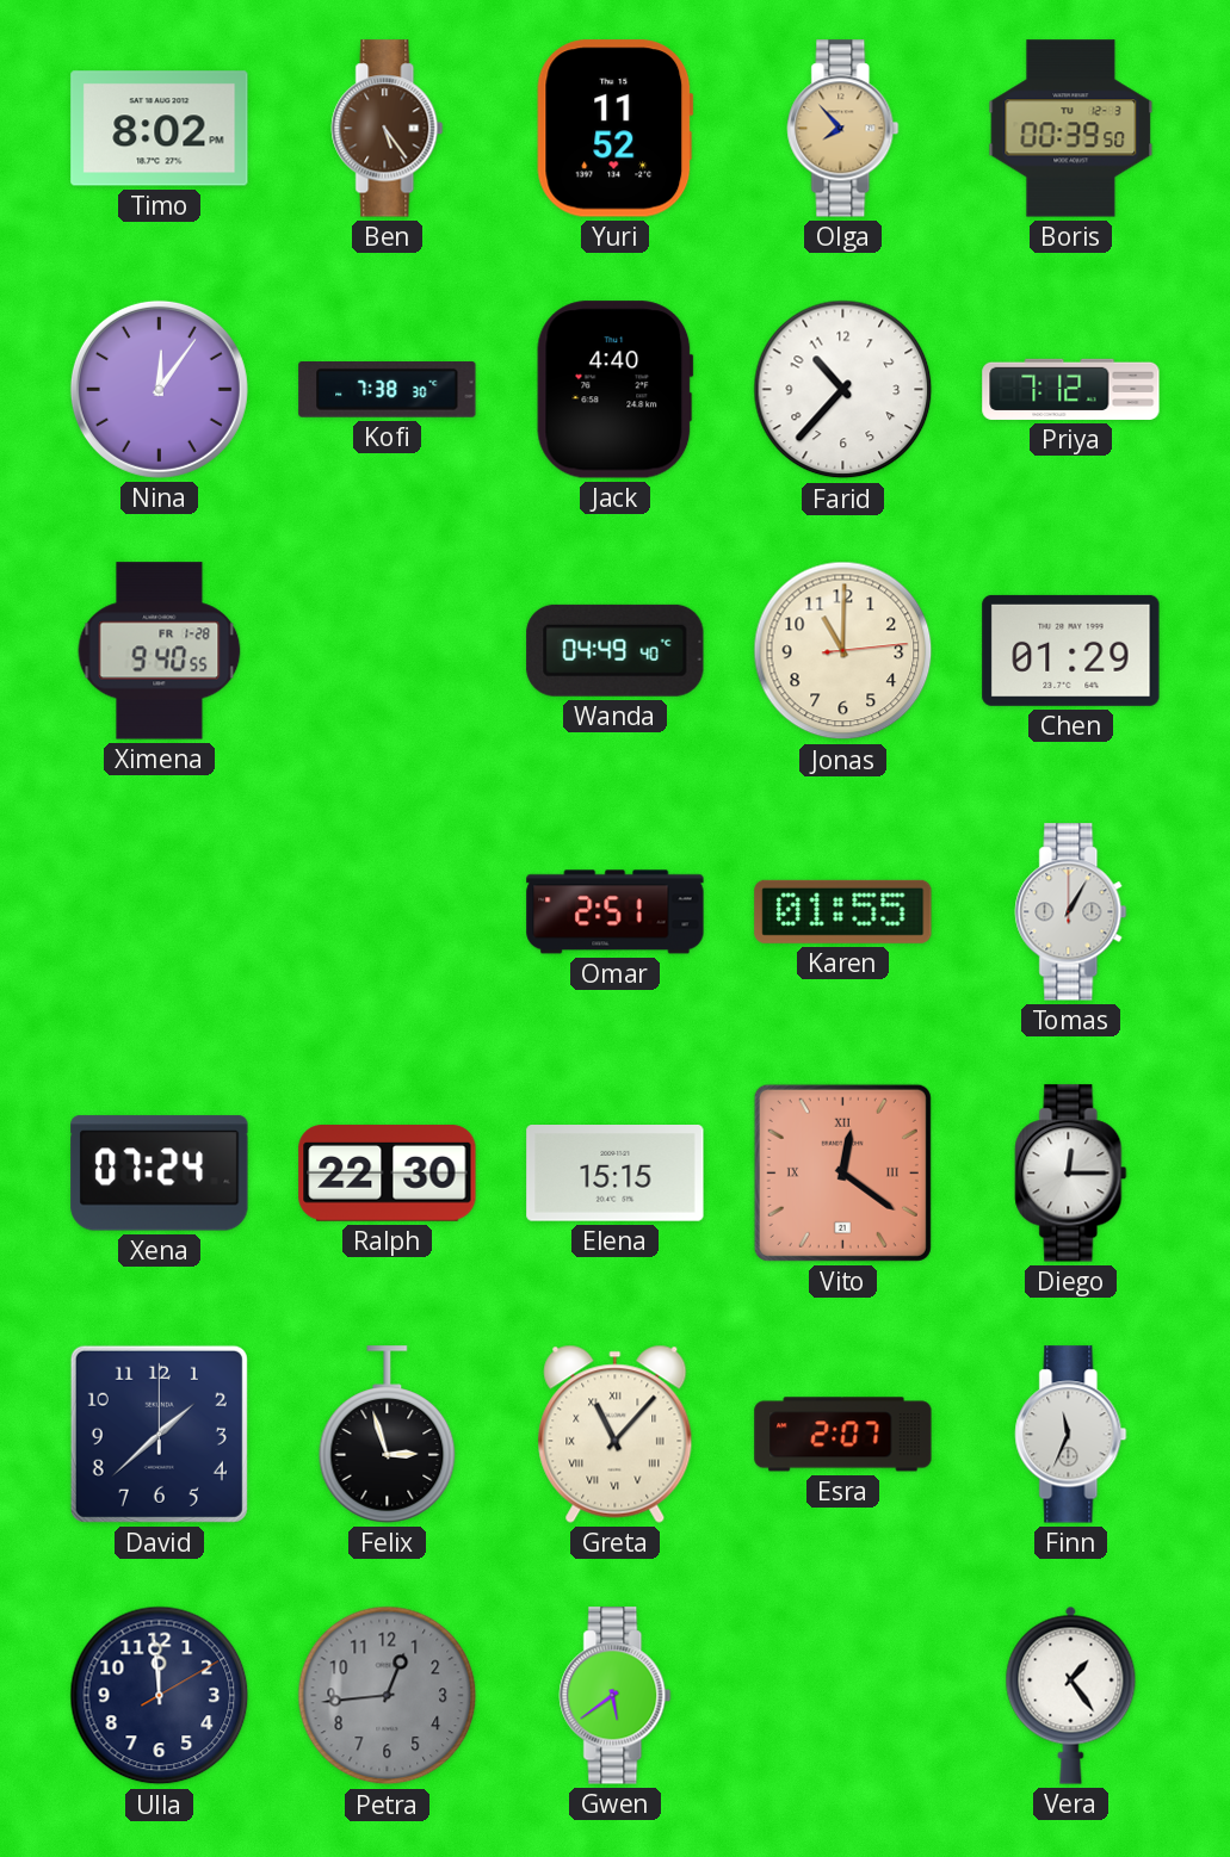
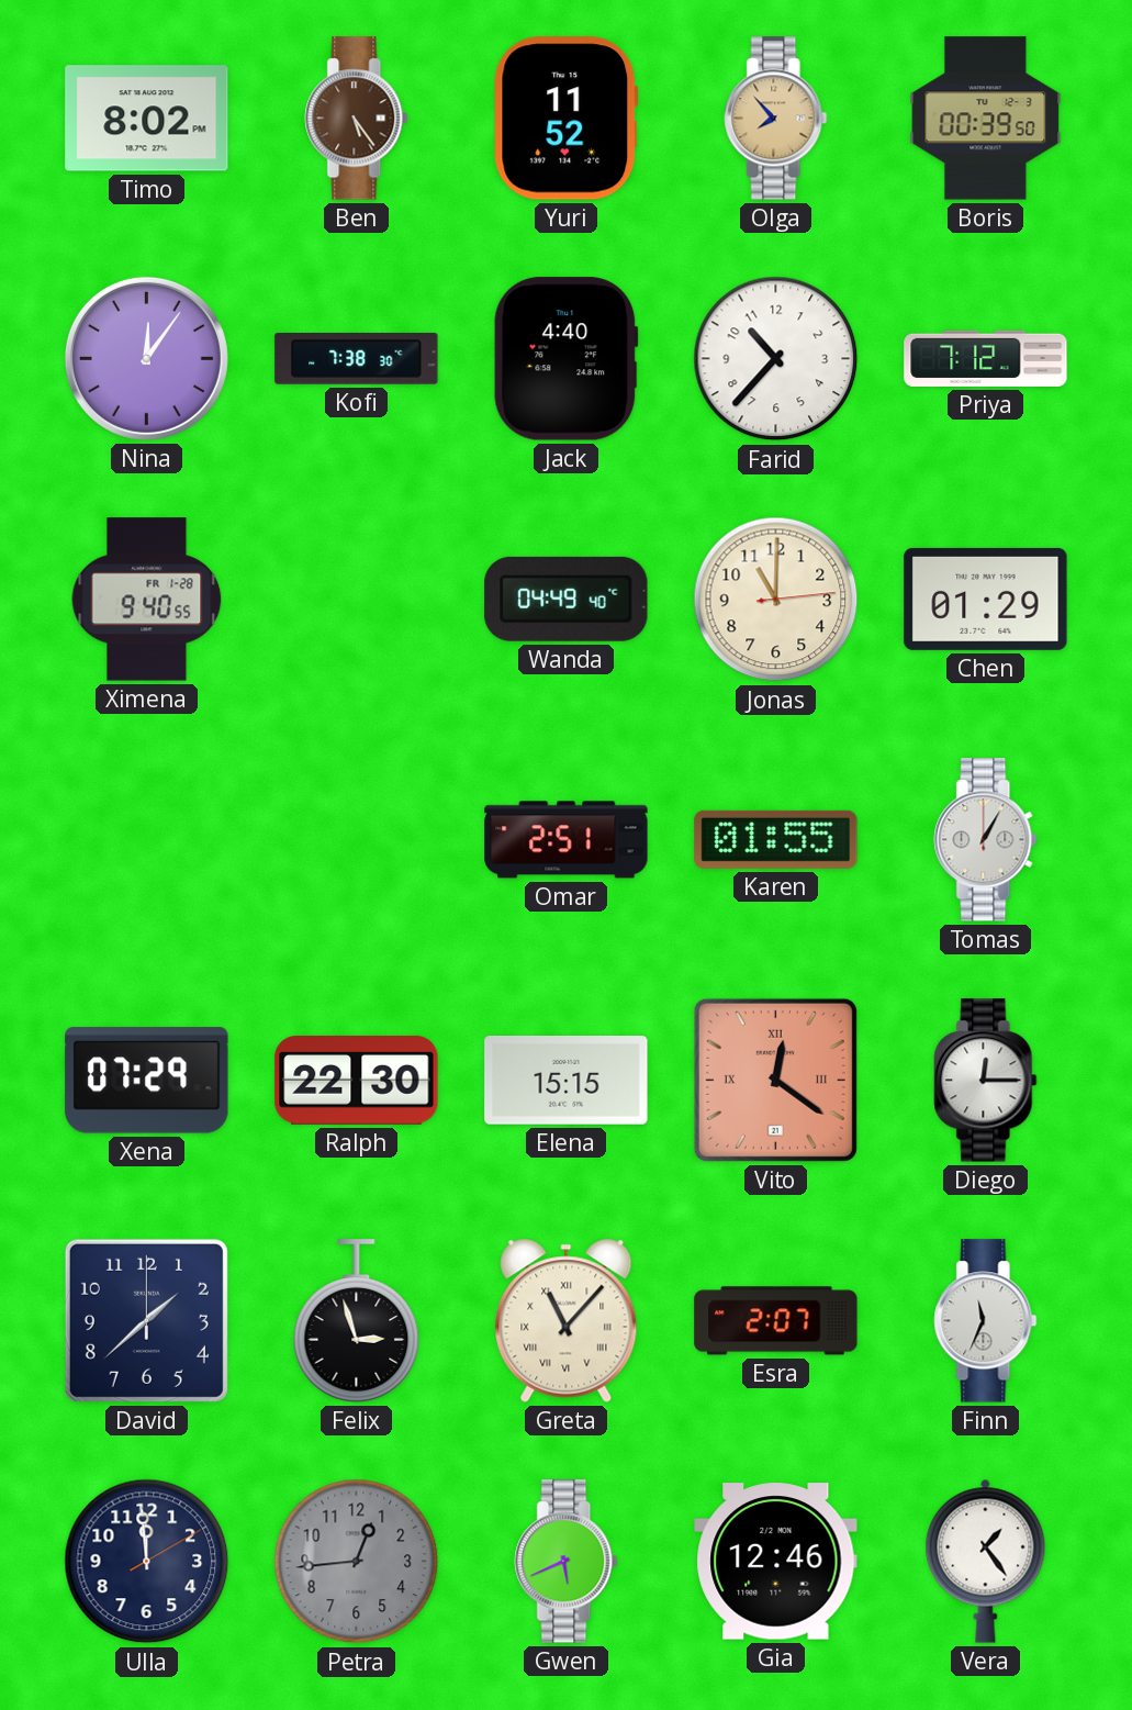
Xena: 07:24 -> 07:29
Gwen: 5:39 -> 5:41
Gia: none -> 12:46
